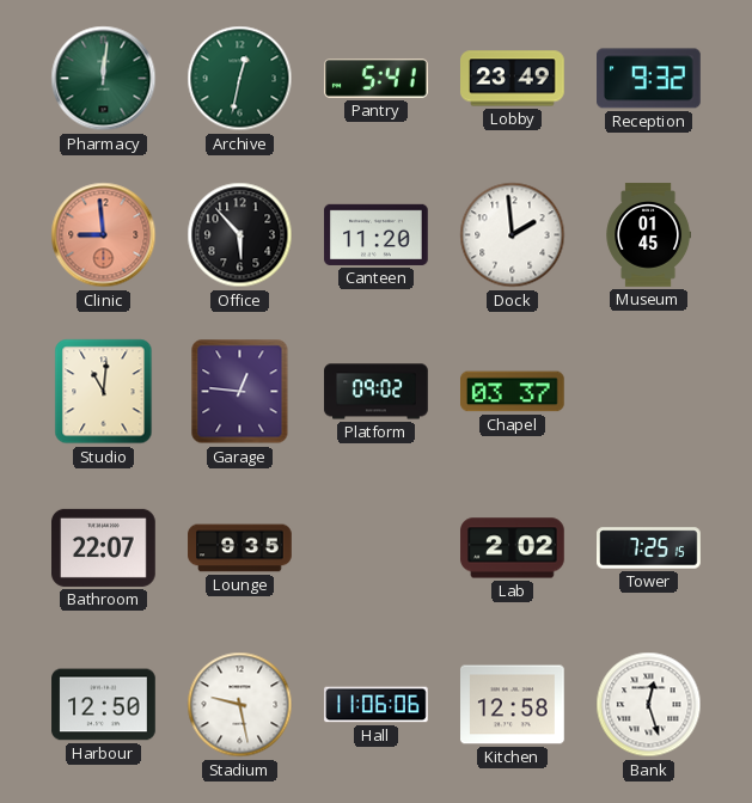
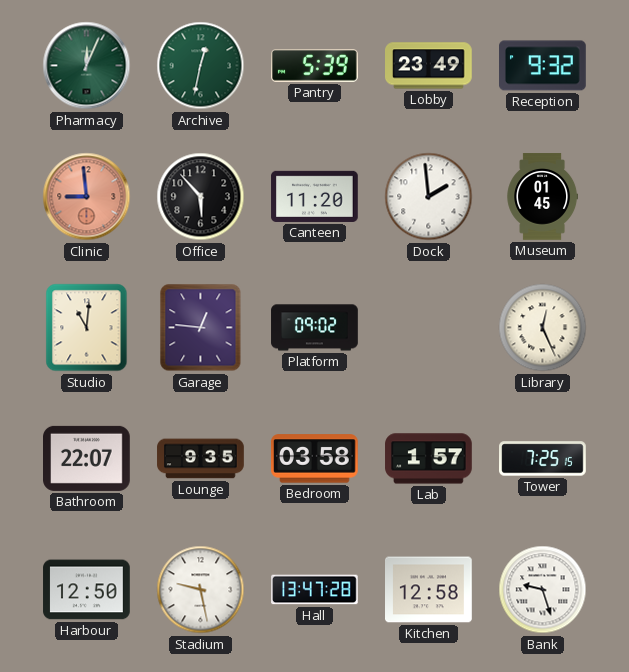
Pharmacy: 12:01 -> 12:04
Pantry: 5:41 -> 5:39
Chapel: 03:37 -> none
Library: none -> 12:26
Bedroom: none -> 03:58
Lab: 2:02 -> 1:57
Hall: 11:06 -> 13:47
Bank: 12:27 -> 9:27
